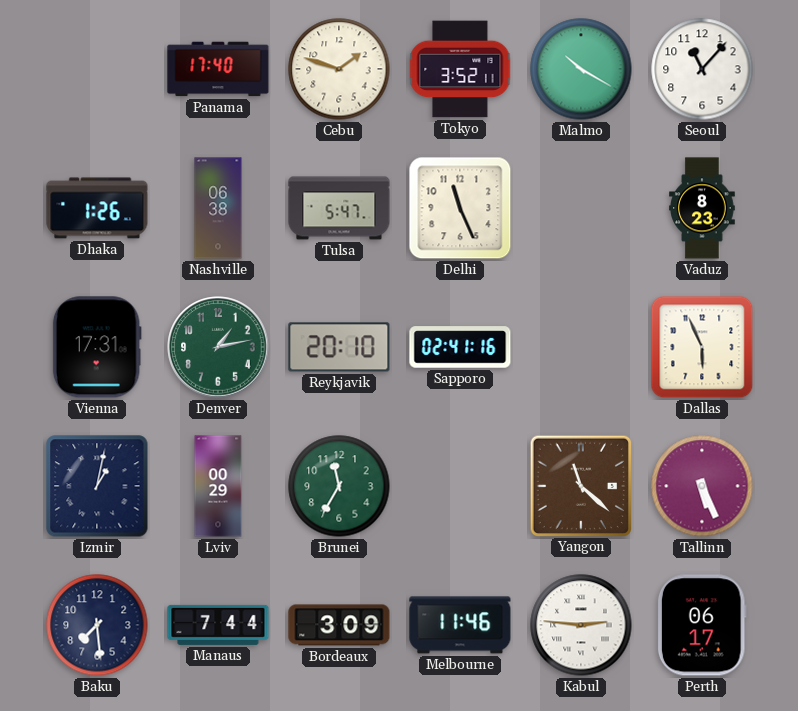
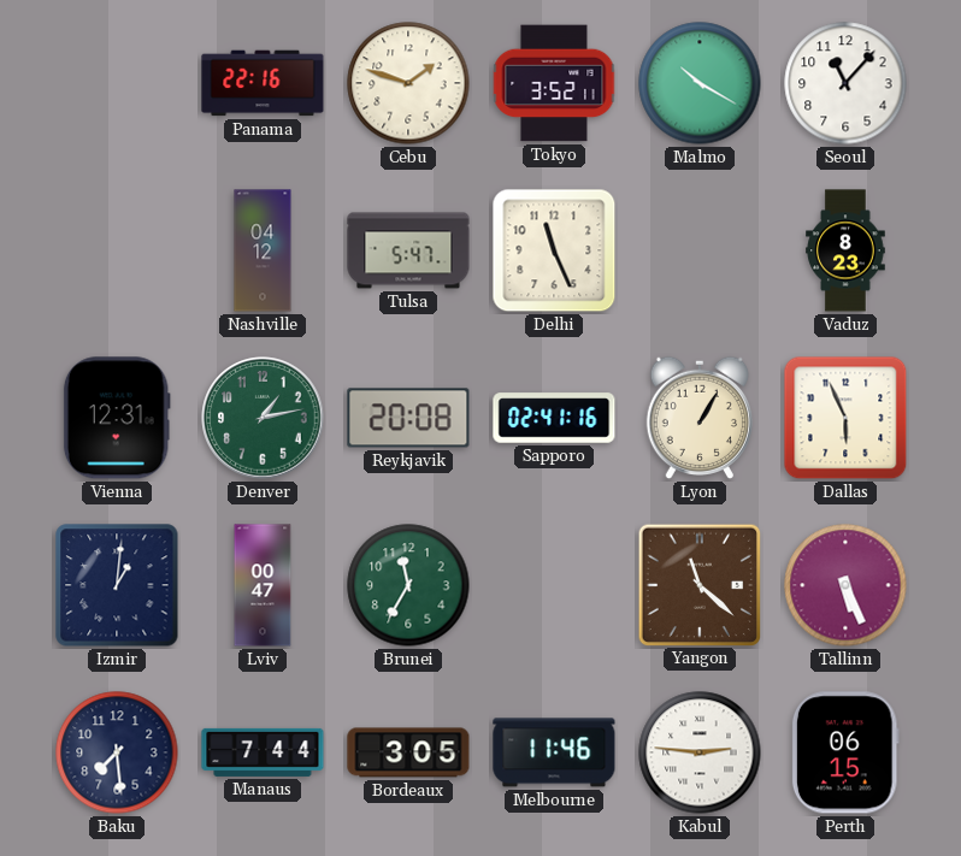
Panama: 17:40 -> 22:16
Dhaka: 1:26 -> none
Nashville: 06:38 -> 04:12
Vienna: 17:31 -> 12:31
Reykjavik: 20:10 -> 20:08
Lyon: none -> 1:05
Izmir: 1:02 -> 1:01
Lviv: 00:29 -> 00:47
Bordeaux: 3:09 -> 3:05
Perth: 06:17 -> 06:15
